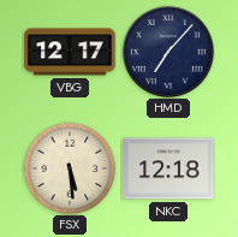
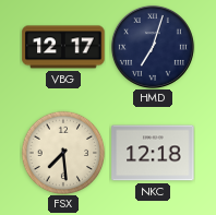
HMD: 7:07 -> 7:03
FSX: 5:29 -> 7:29
